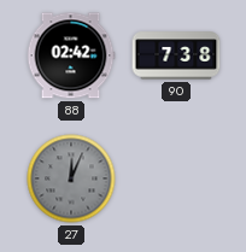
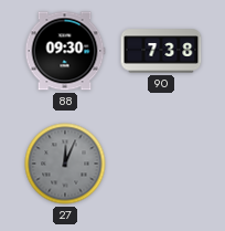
88: 02:42 -> 09:30
